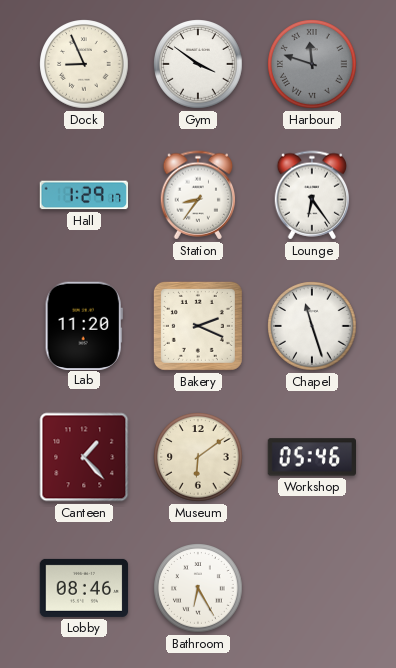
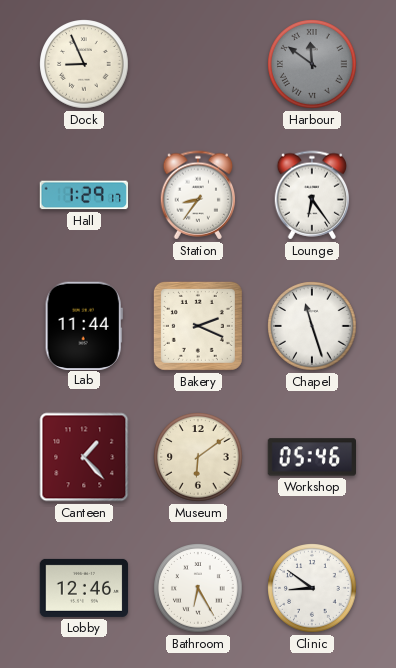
Gym: 3:51 -> none
Harbour: 11:48 -> 11:51
Lab: 11:20 -> 11:44
Lobby: 08:46 -> 12:46
Clinic: none -> 8:51
